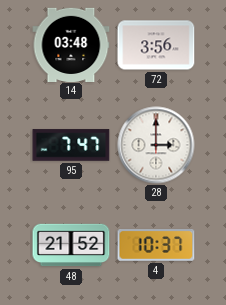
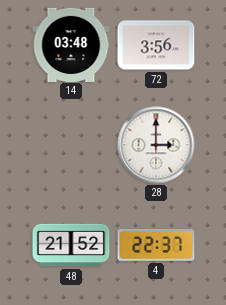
95: 7:47 -> none
4: 10:37 -> 22:37
